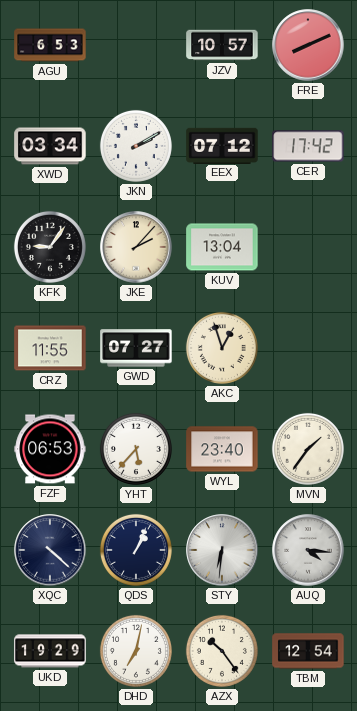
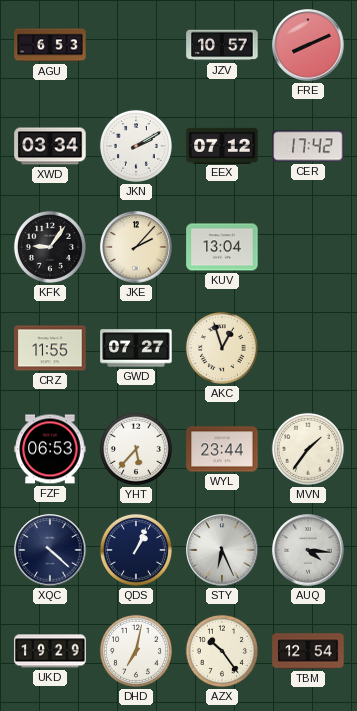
WYL: 23:40 -> 23:44
STY: 6:31 -> 6:26
